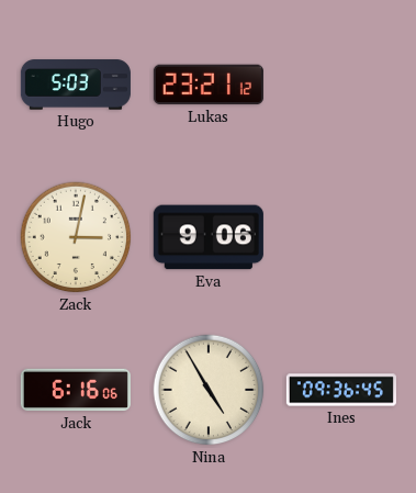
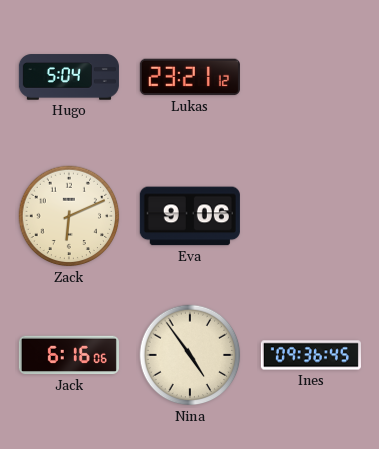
Hugo: 5:03 -> 5:04
Zack: 3:02 -> 6:11
Nina: 4:55 -> 4:54
